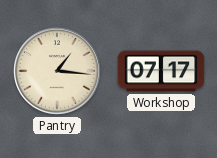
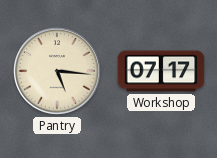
Pantry: 1:16 -> 5:16
